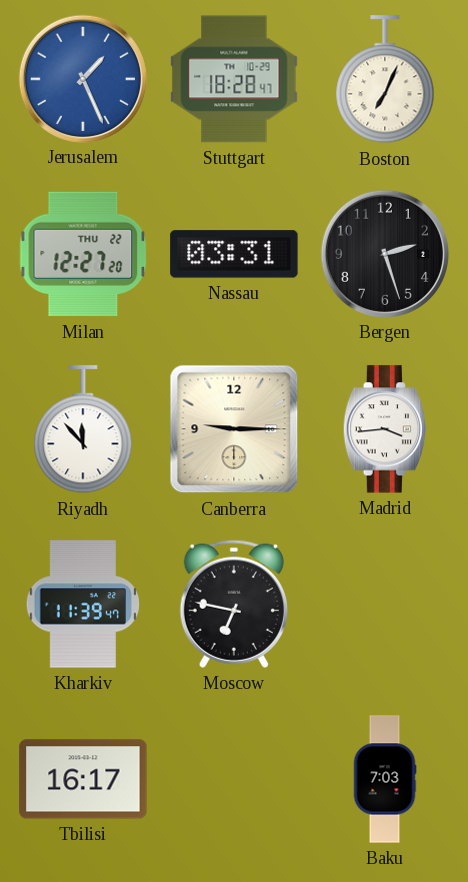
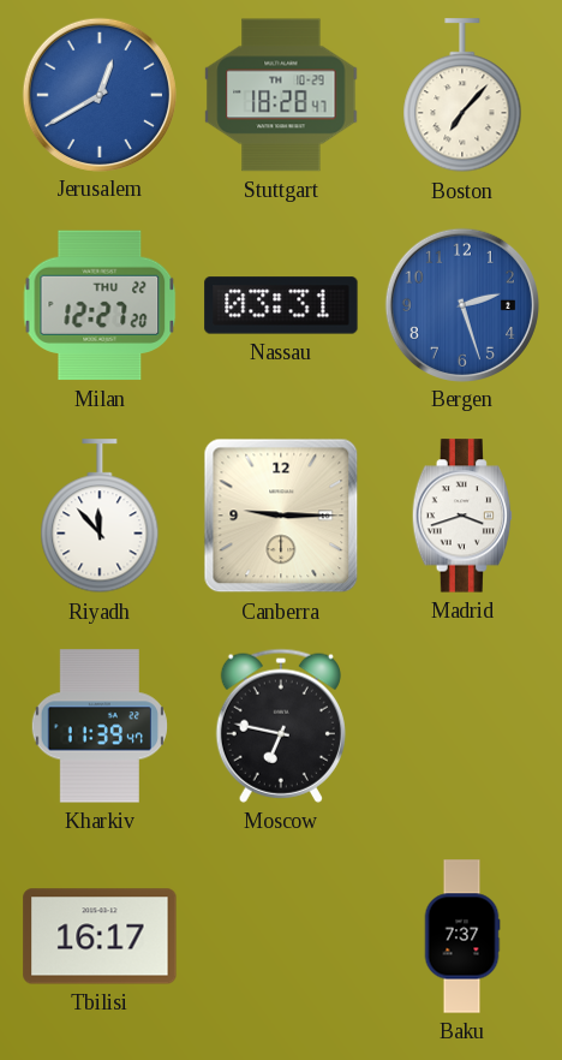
Jerusalem: 1:26 -> 12:40
Boston: 7:04 -> 7:07
Bergen dial: black -> blue
Madrid: 3:44 -> 3:42
Baku: 7:03 -> 7:37
